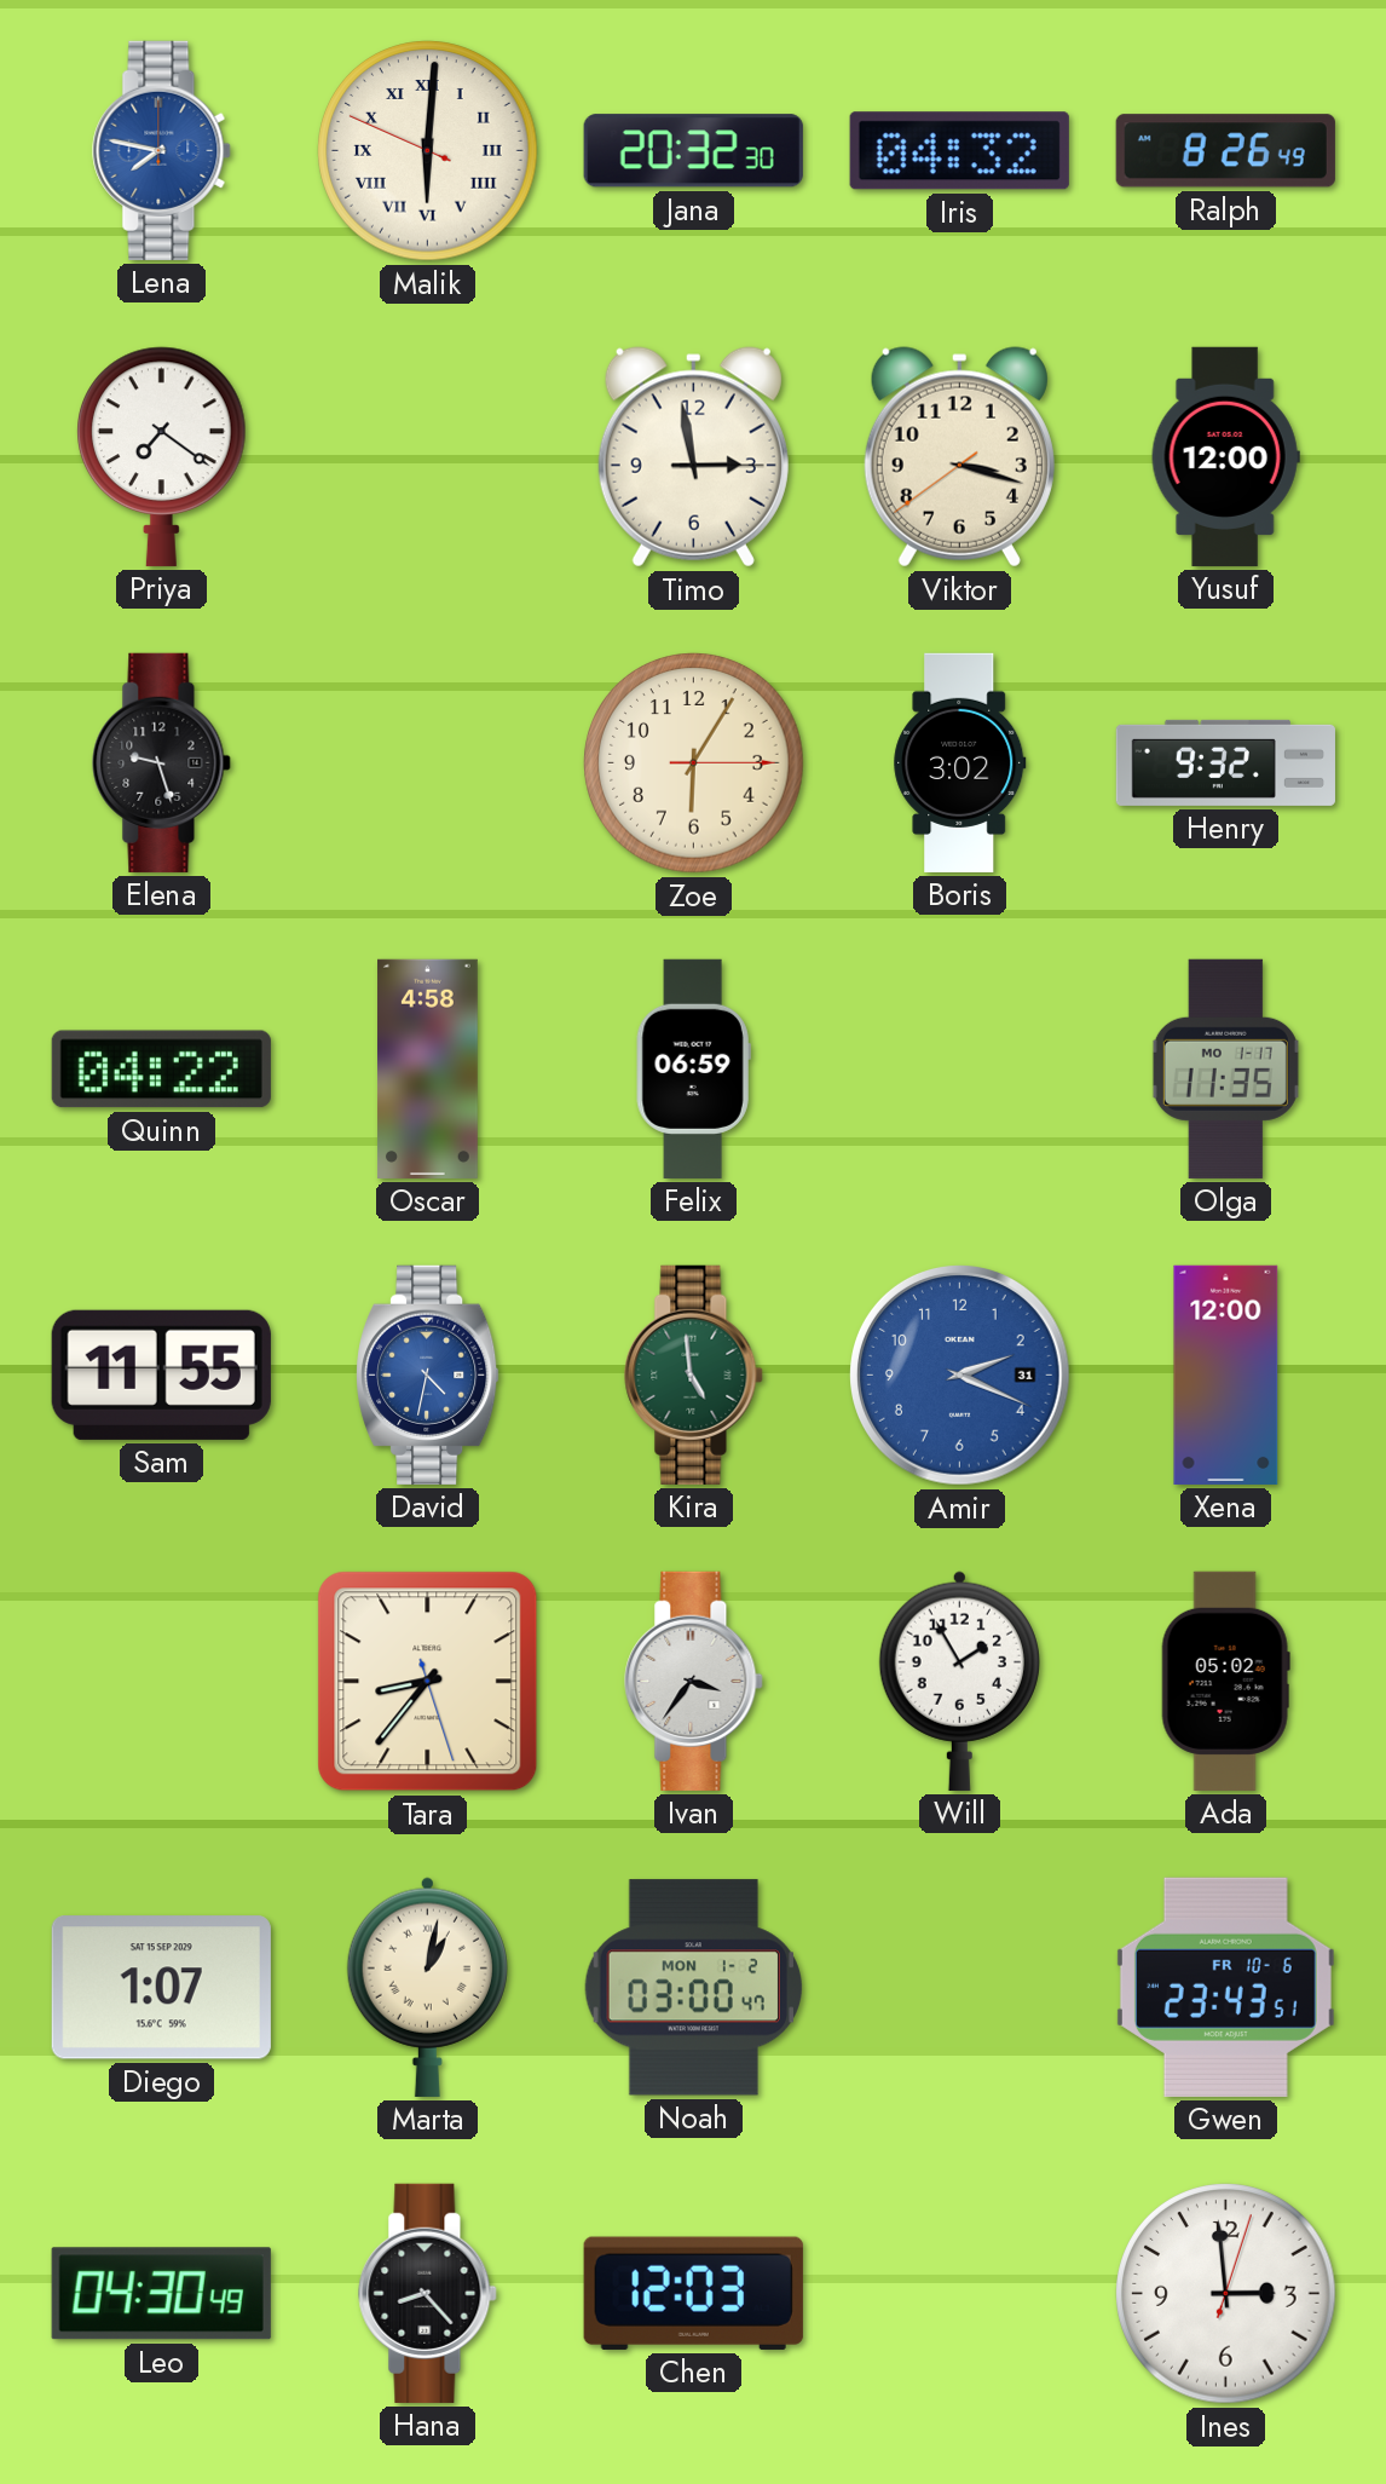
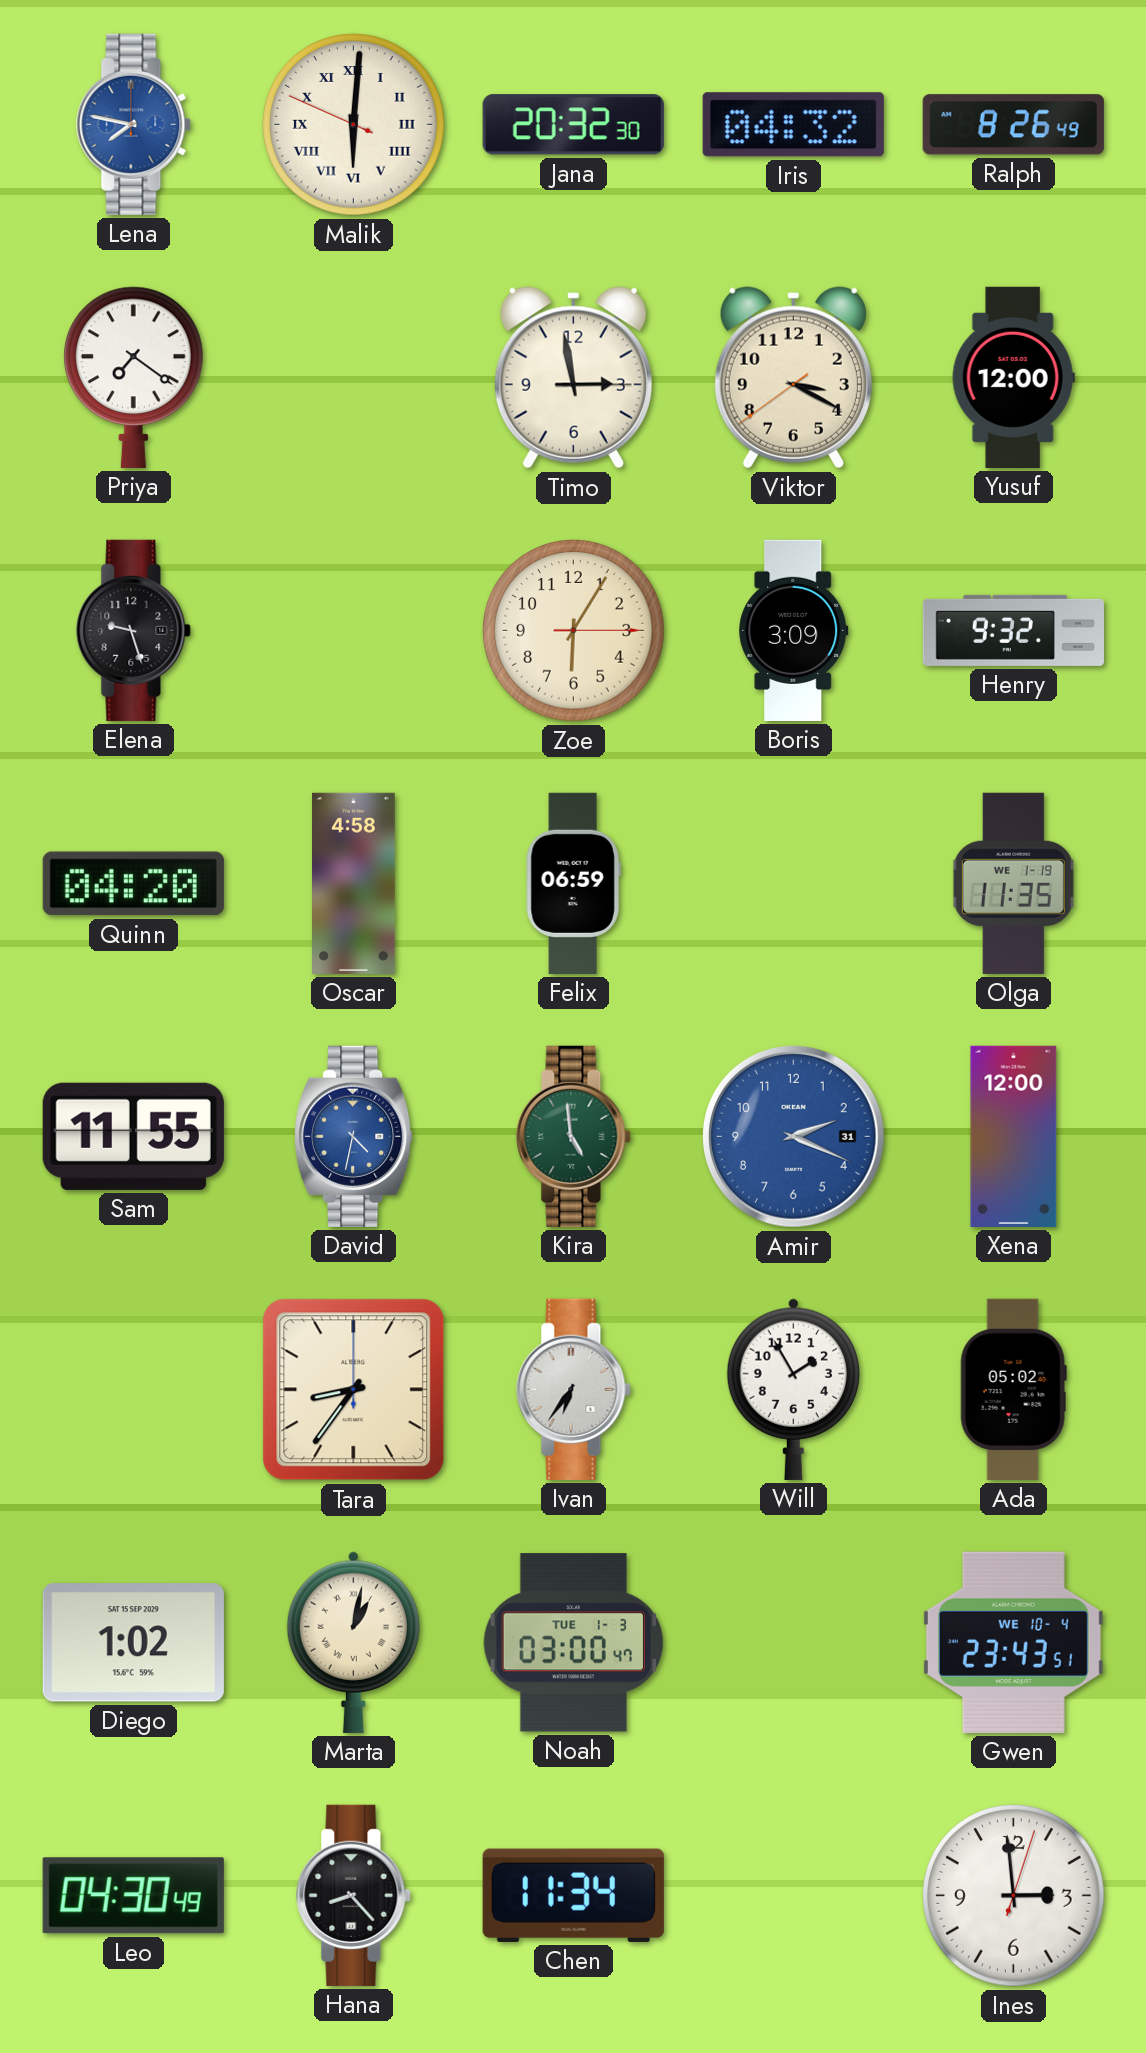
Viktor: 3:17 -> 3:19
Boris: 3:02 -> 3:09
Quinn: 04:22 -> 04:20
Olga date: MO 1-17 -> WE 1-19
Tara: 8:36:27 -> 8:36:00
Ivan: 3:36 -> 6:36
Diego: 1:07 -> 1:02
Noah date: MON 1-2 -> TUE 1-3
Gwen date: FR 10-6 -> WE 10-4
Chen: 12:03 -> 11:34
